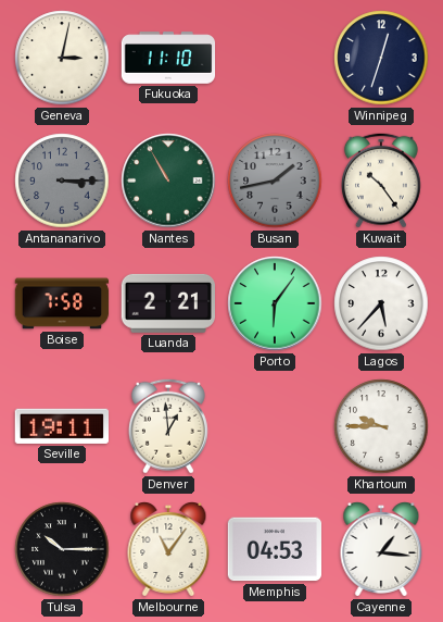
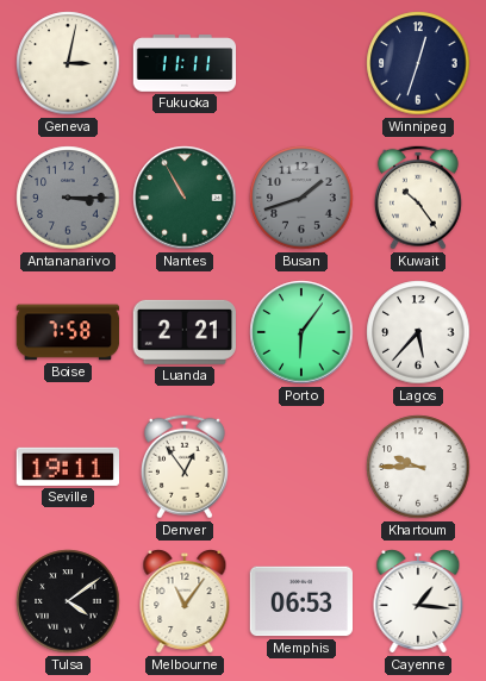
Fukuoka: 11:10 -> 11:11
Busan: 1:43 -> 1:42
Denver: 12:59 -> 12:54
Tulsa: 10:15 -> 4:09
Memphis: 04:53 -> 06:53
